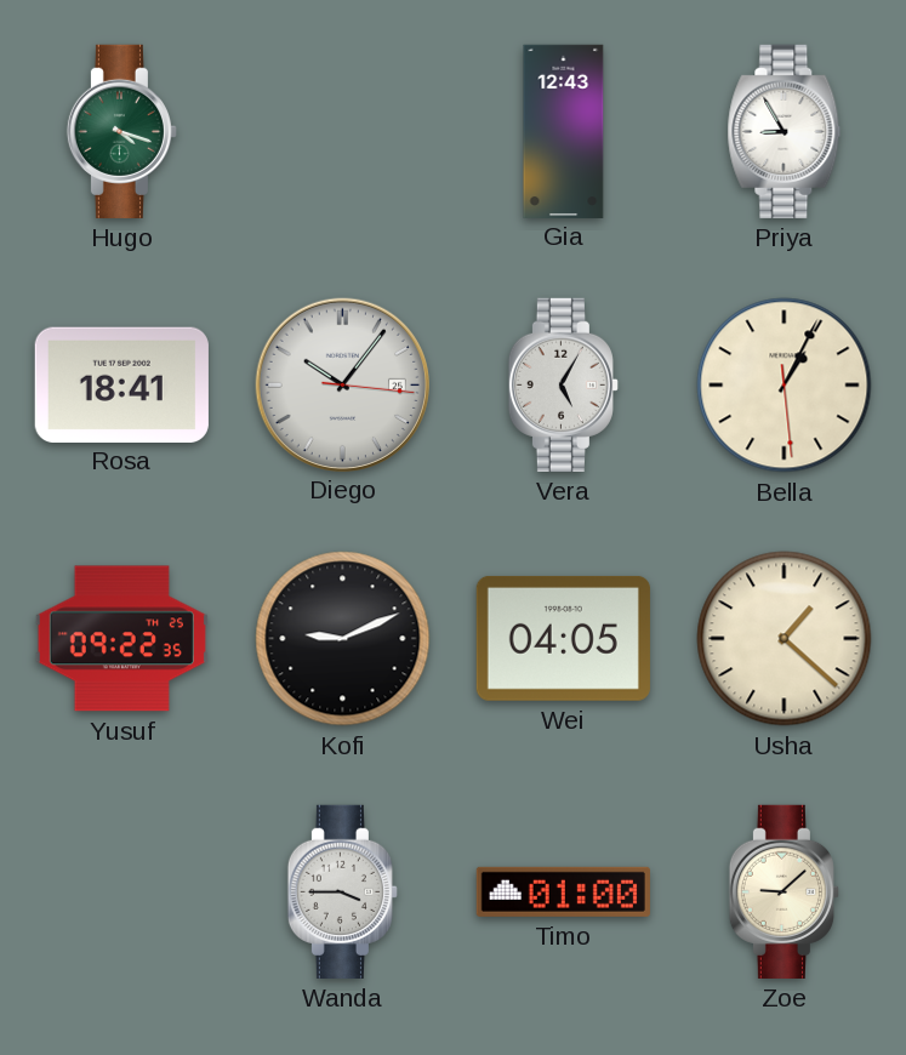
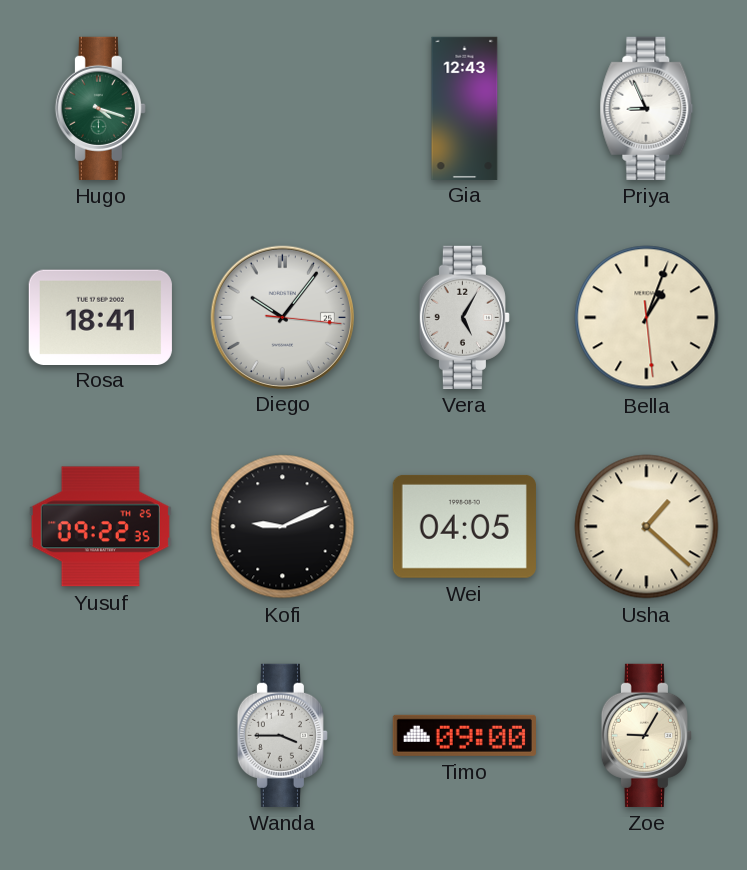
Priya: 8:55 -> 8:56
Bella: 1:04 -> 1:03
Timo: 01:00 -> 09:00
Zoe: 9:08 -> 9:05
